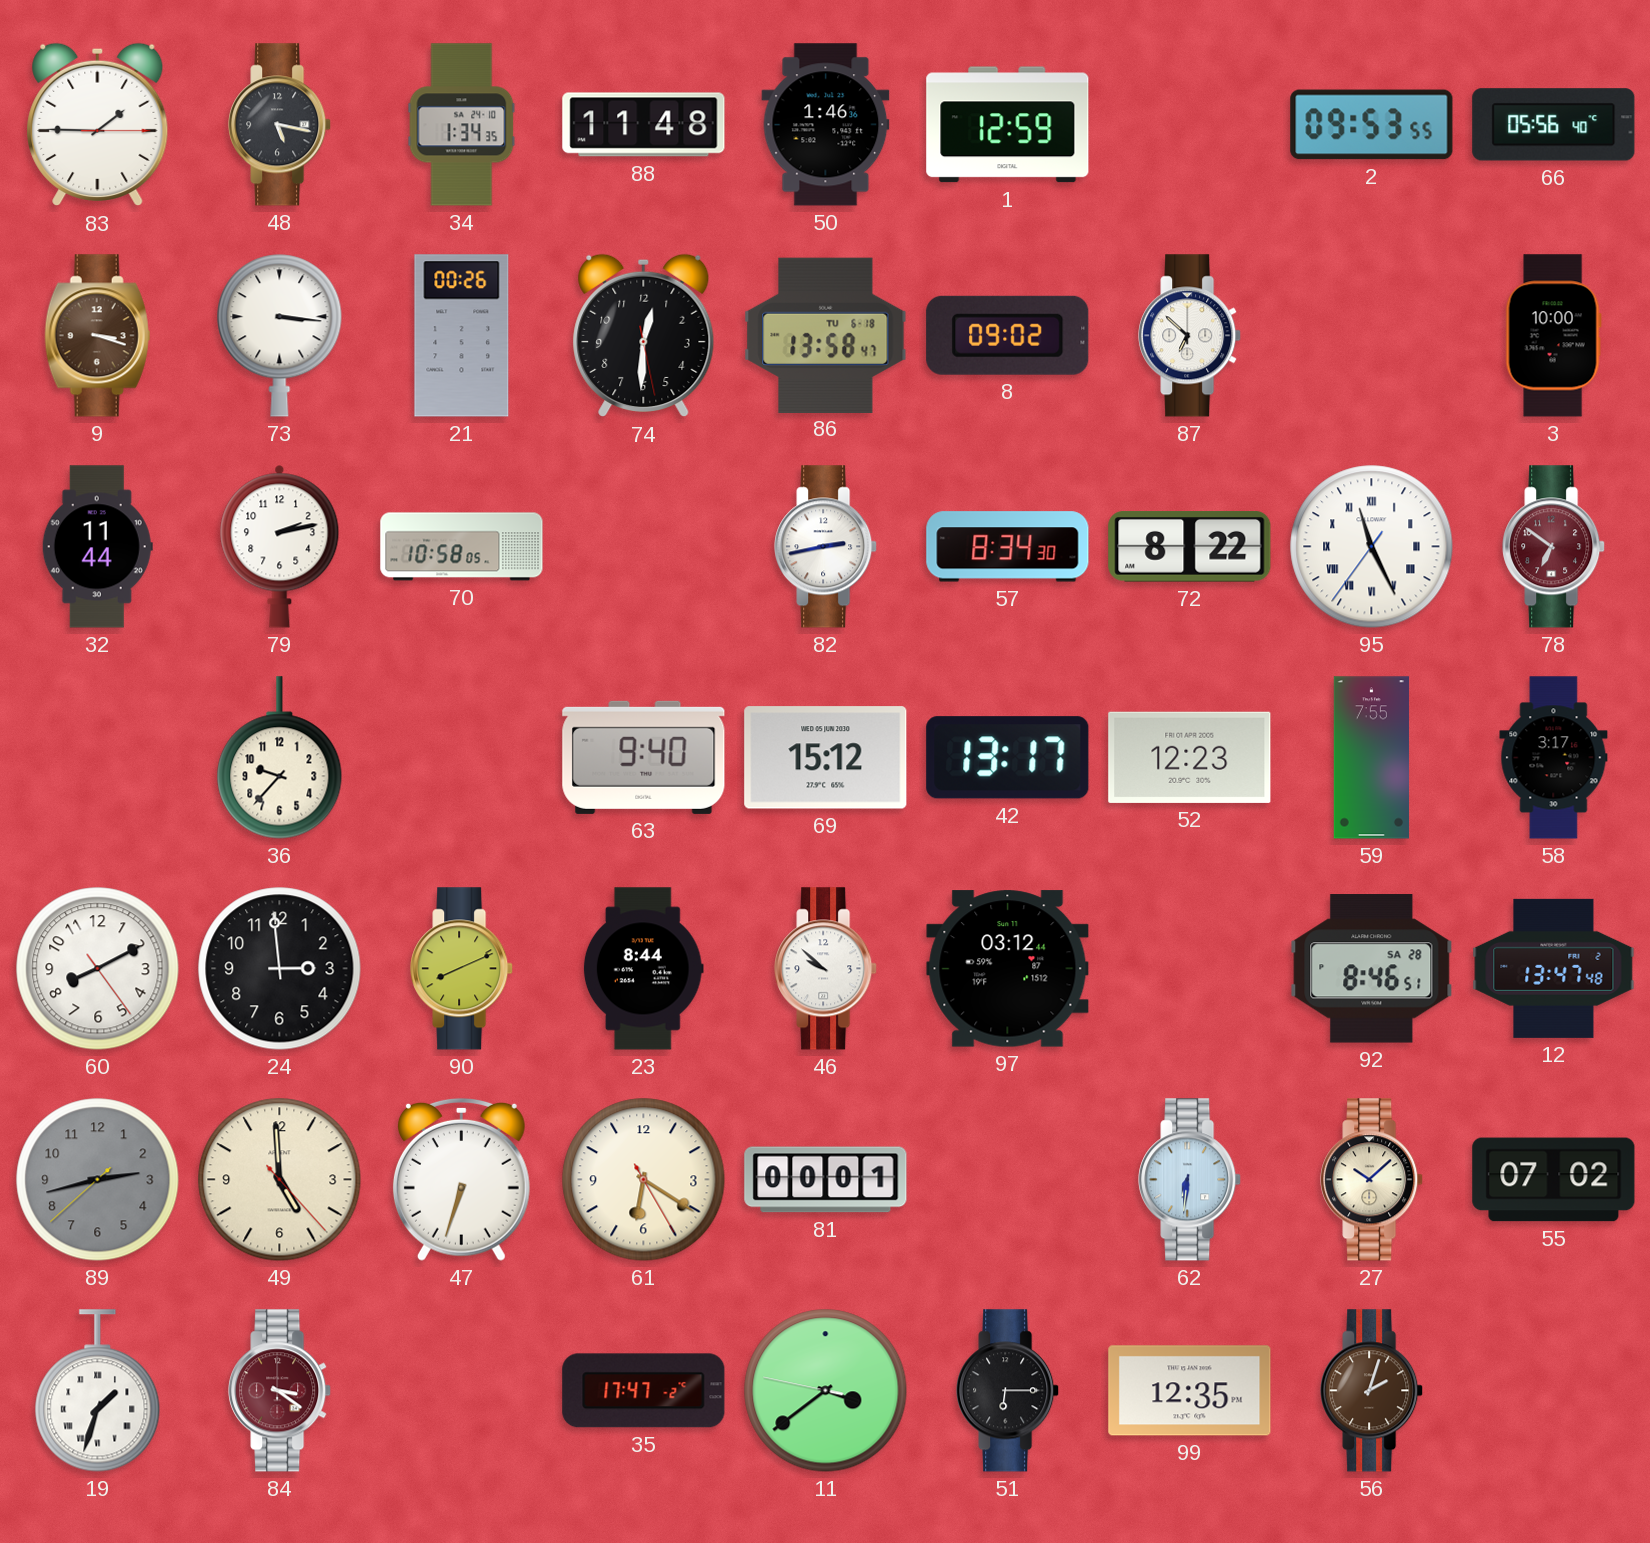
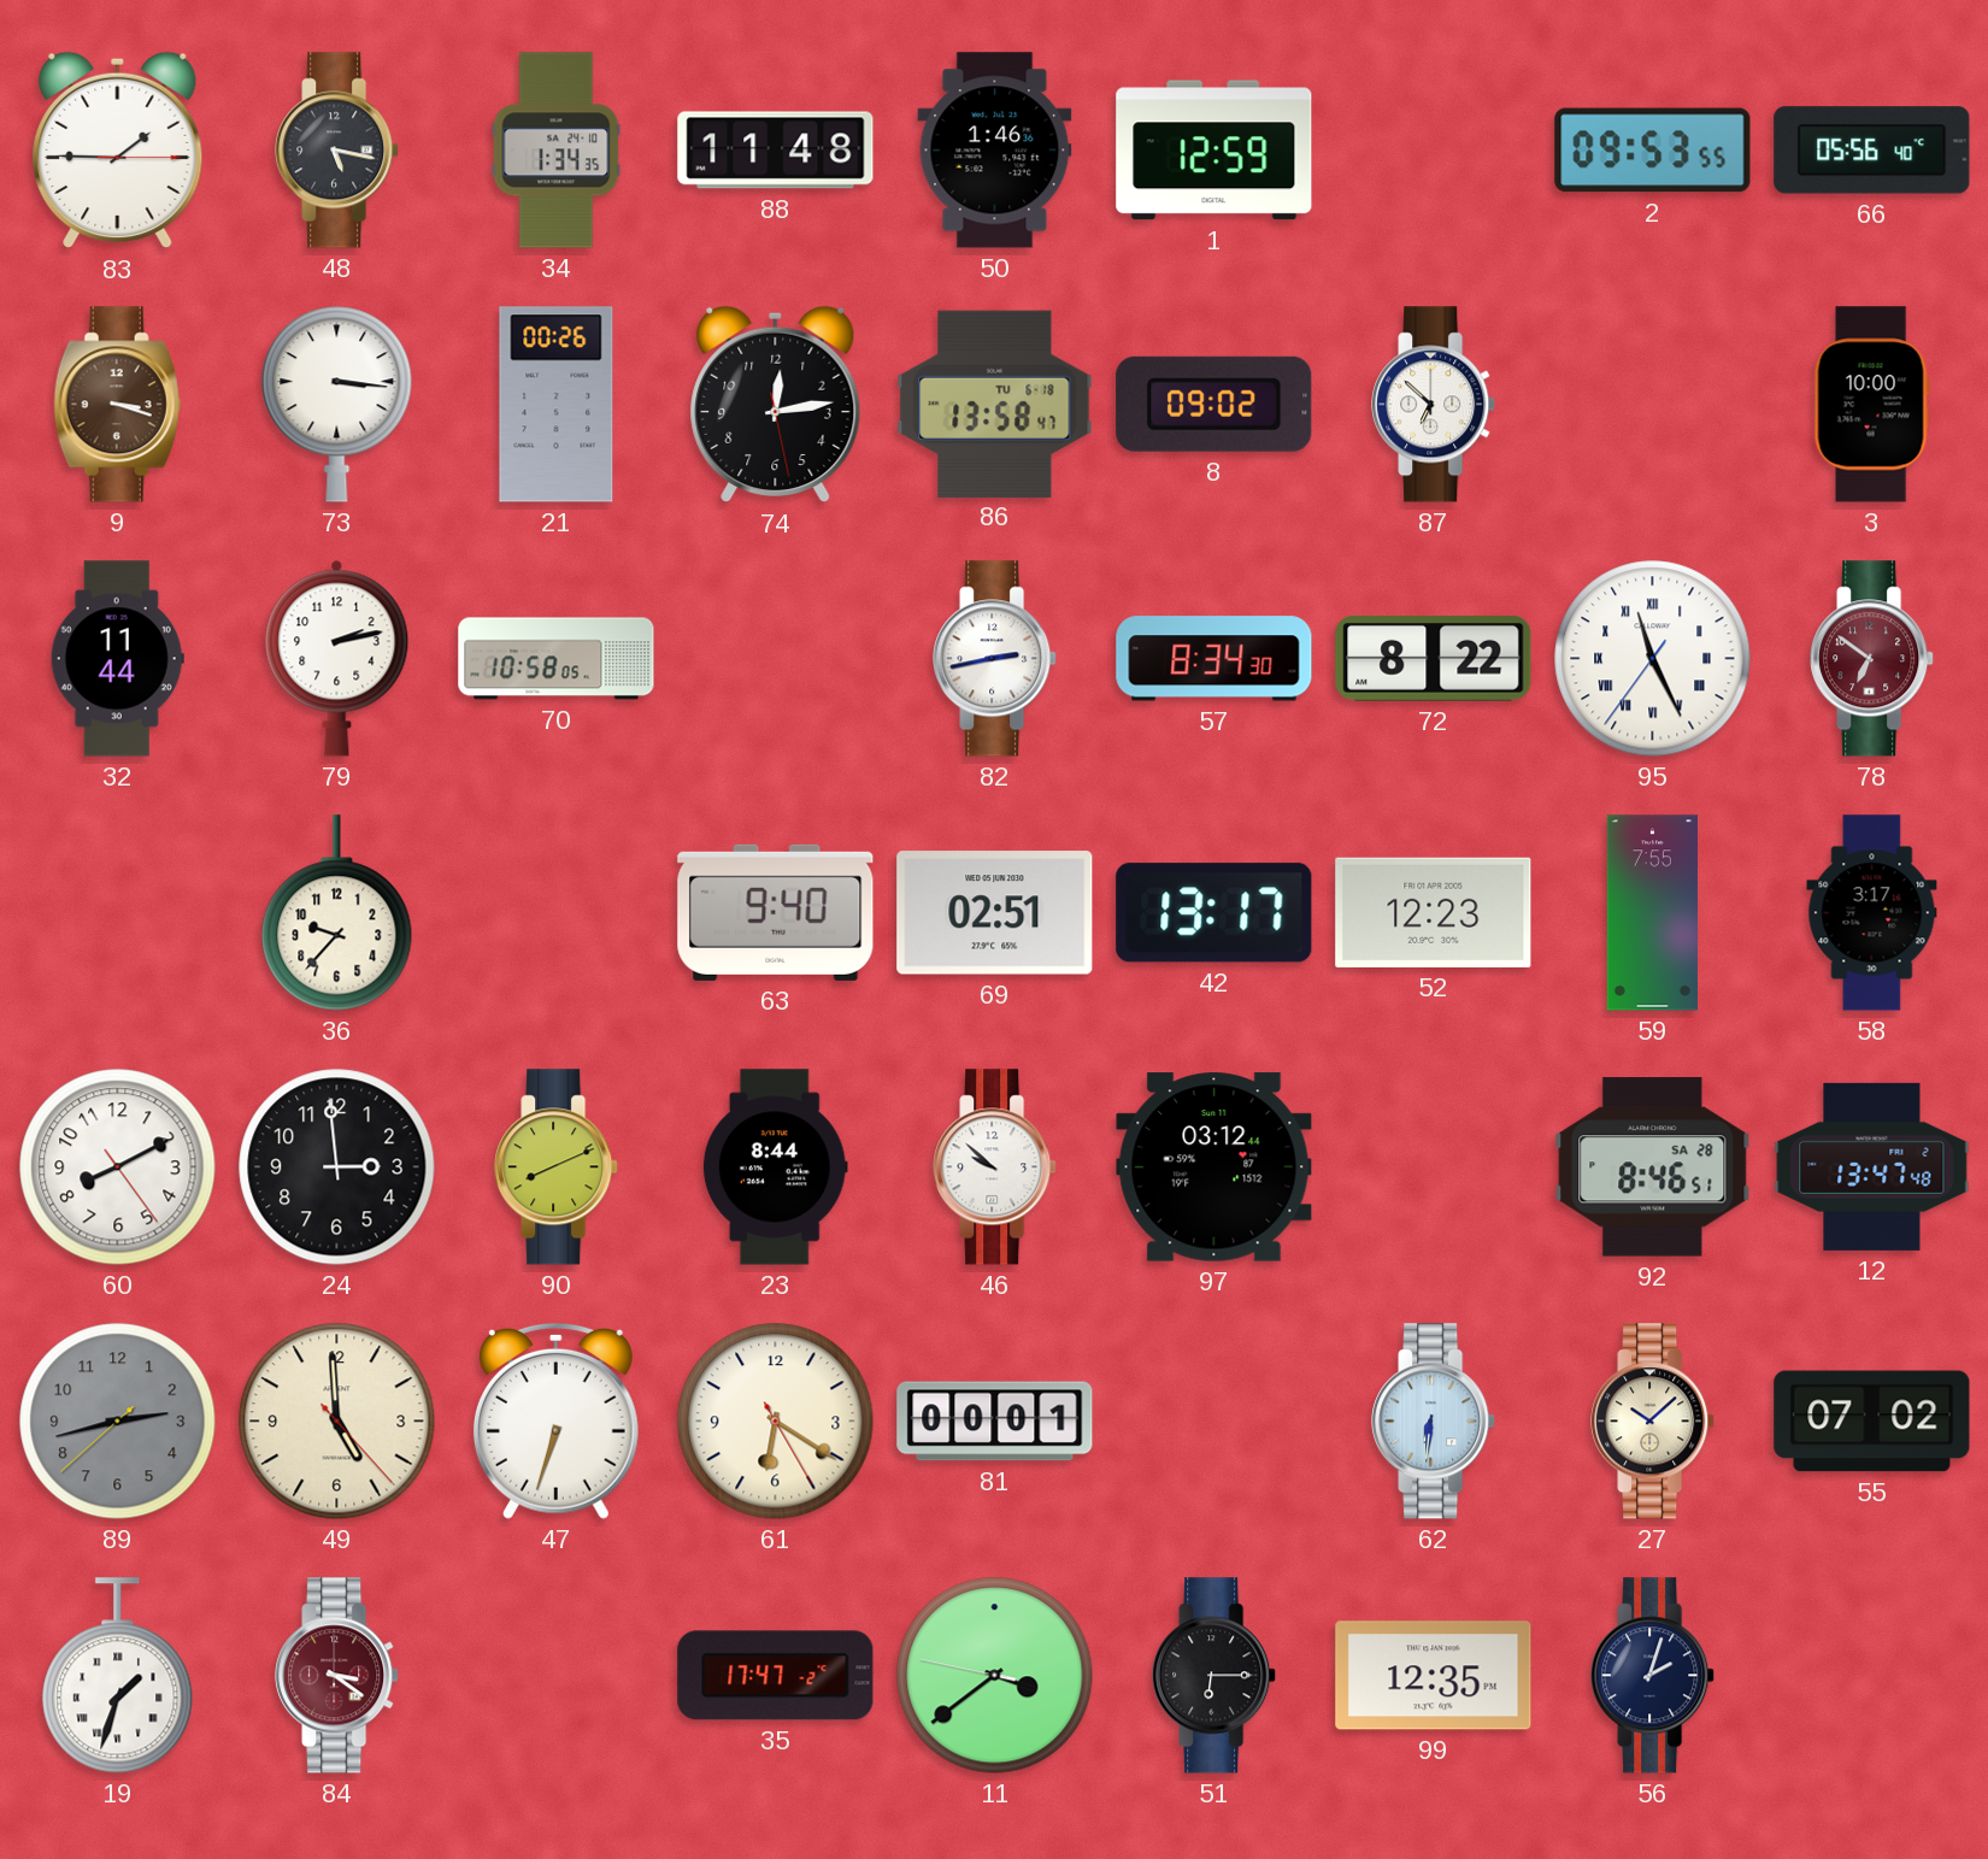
74: 12:30 -> 12:13
69: 15:12 -> 02:51
56 dial: brown -> navy
